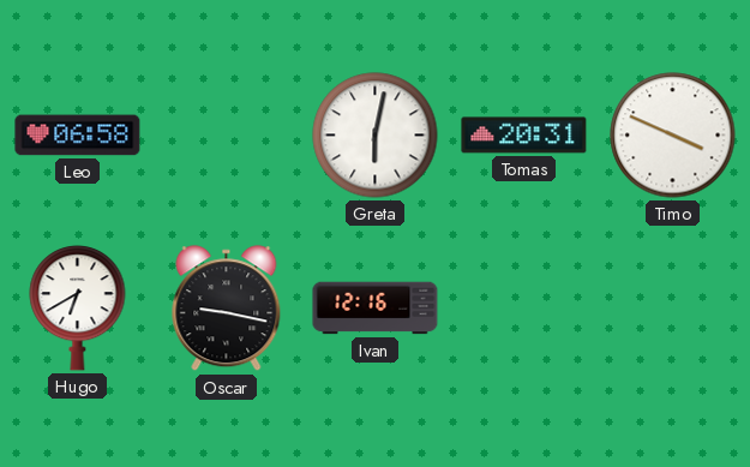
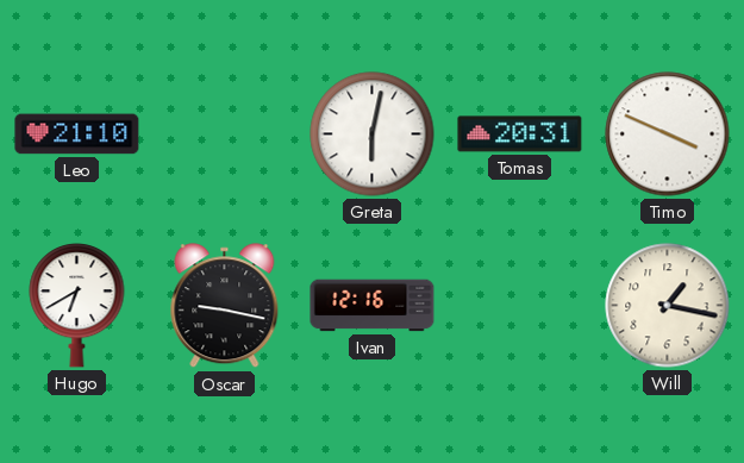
Leo: 06:58 -> 21:10
Will: none -> 1:17
